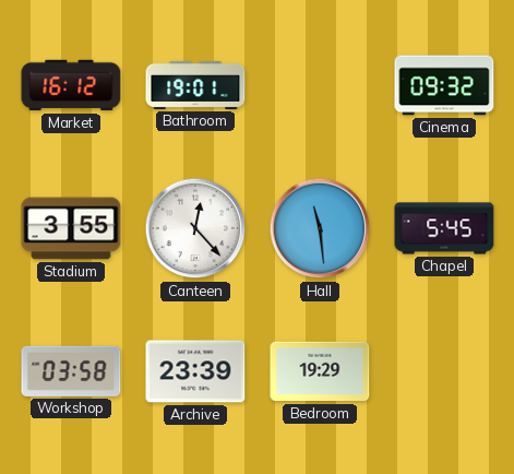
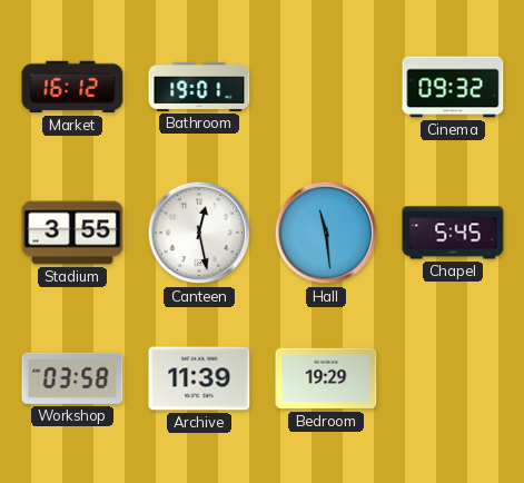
Canteen: 12:23 -> 12:28
Archive: 23:39 -> 11:39
